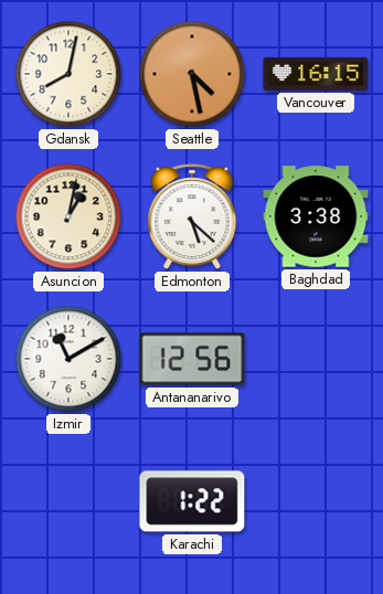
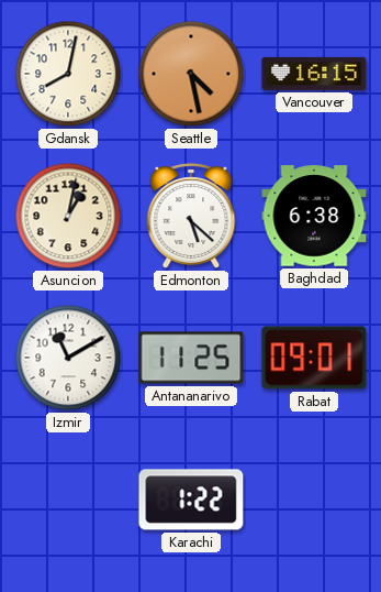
Baghdad: 3:38 -> 6:38
Antananarivo: 12:56 -> 11:25
Rabat: none -> 09:01
